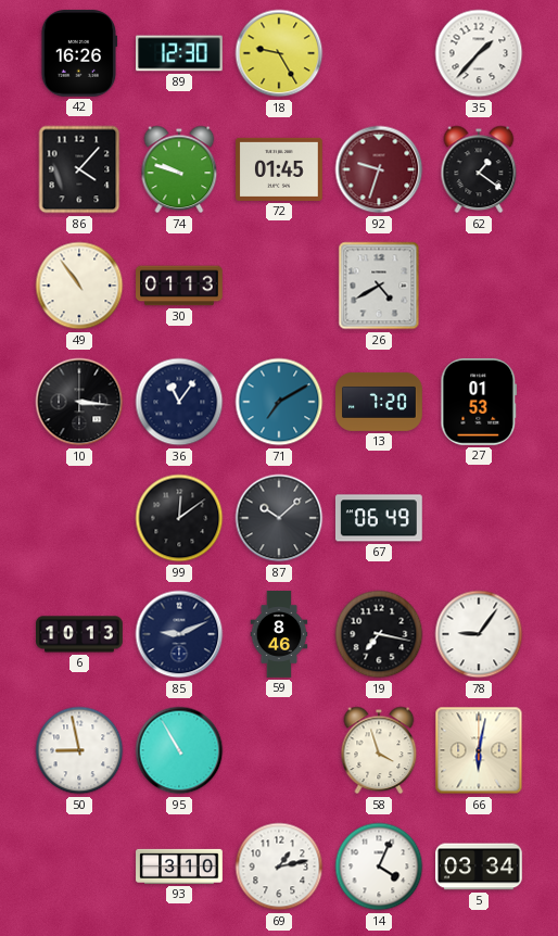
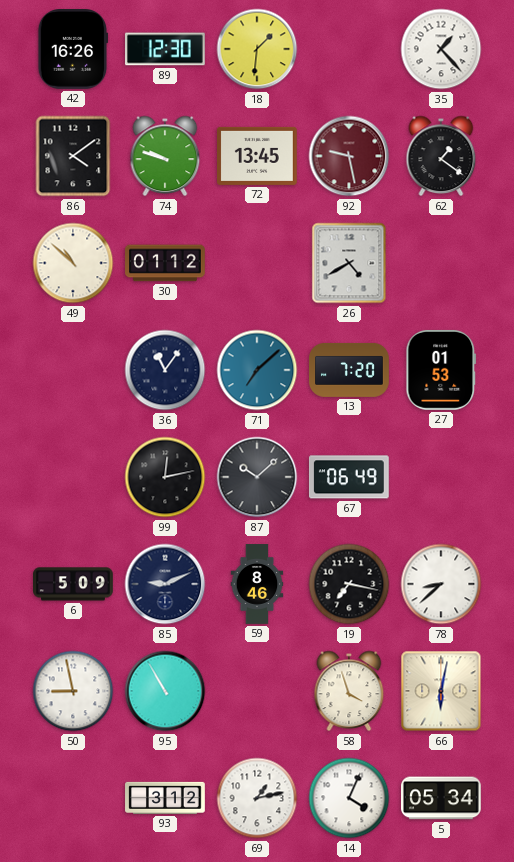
18: 9:25 -> 1:31
35: 1:37 -> 1:23
86: 4:07 -> 4:09
72: 01:45 -> 13:45
92: 9:33 -> 9:28
49: 10:54 -> 10:52
30: 01:13 -> 01:12
10: 3:16 -> none
71: 7:10 -> 7:08
99: 12:09 -> 12:13
6: 10:13 -> 5:09
78: 9:06 -> 8:38
93: 3:10 -> 3:12
5: 03:34 -> 05:34
